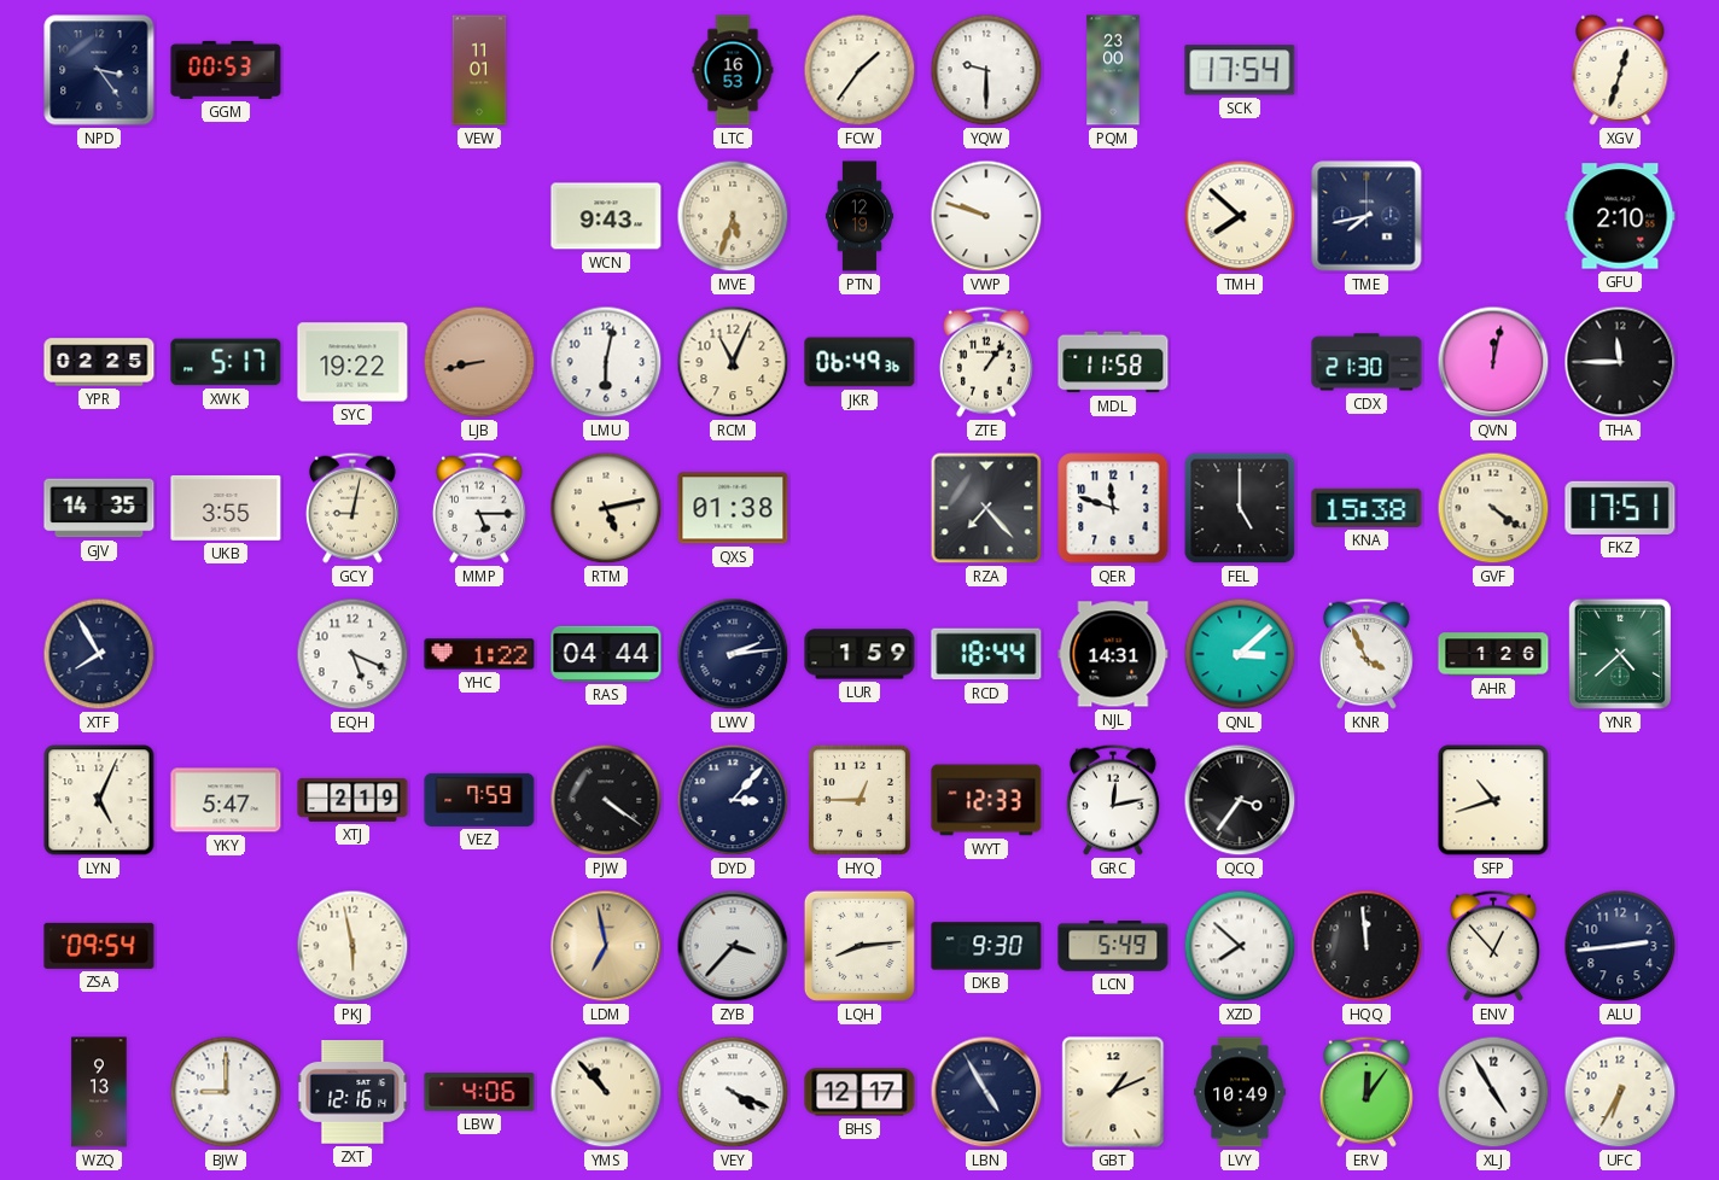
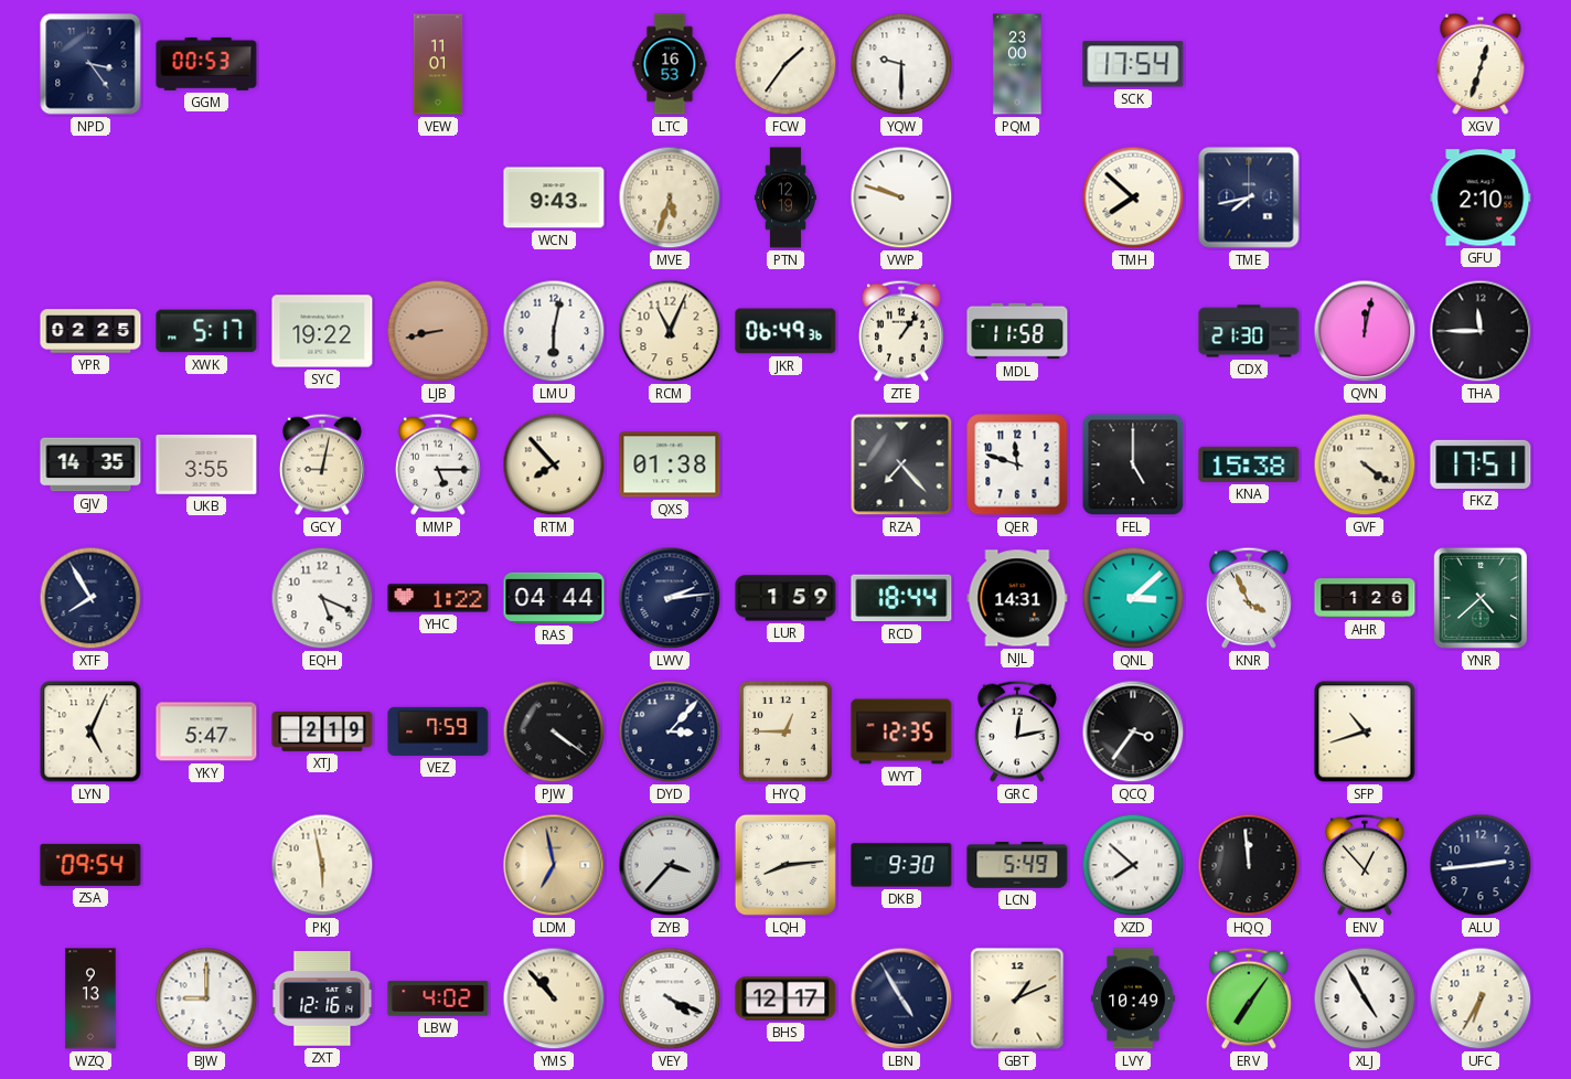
RTM: 5:13 -> 7:53
WYT: 12:33 -> 12:35
LBW: 4:06 -> 4:02
ERV: 12:06 -> 7:06
